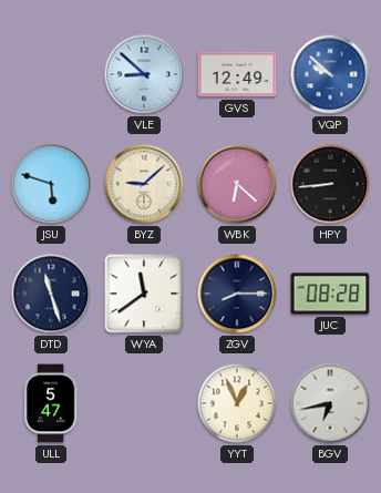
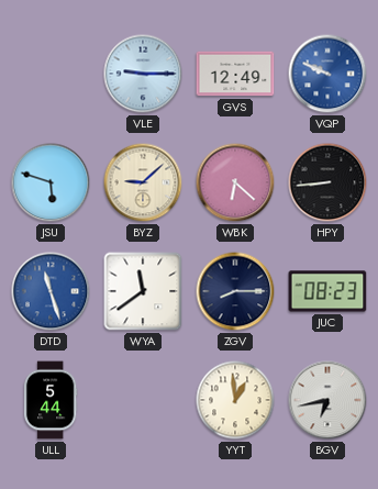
VLE: 8:52 -> 9:15
VQP: 9:52 -> 9:49
DTD dial: navy -> blue
JUC: 08:28 -> 08:23
ULL: 5:47 -> 5:44
YYT: 12:56 -> 12:59
